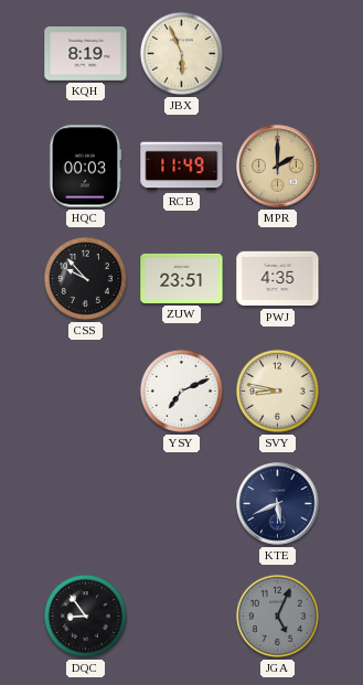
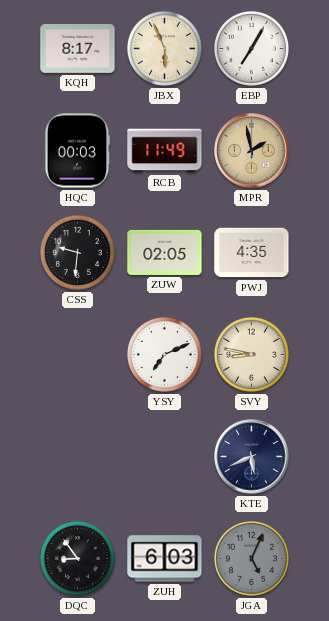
KQH: 8:19 -> 8:17
EBP: none -> 7:05
MPR: 2:00 -> 1:58
CSS: 9:53 -> 9:31
ZUW: 23:51 -> 02:05
ZUH: none -> 6:03
